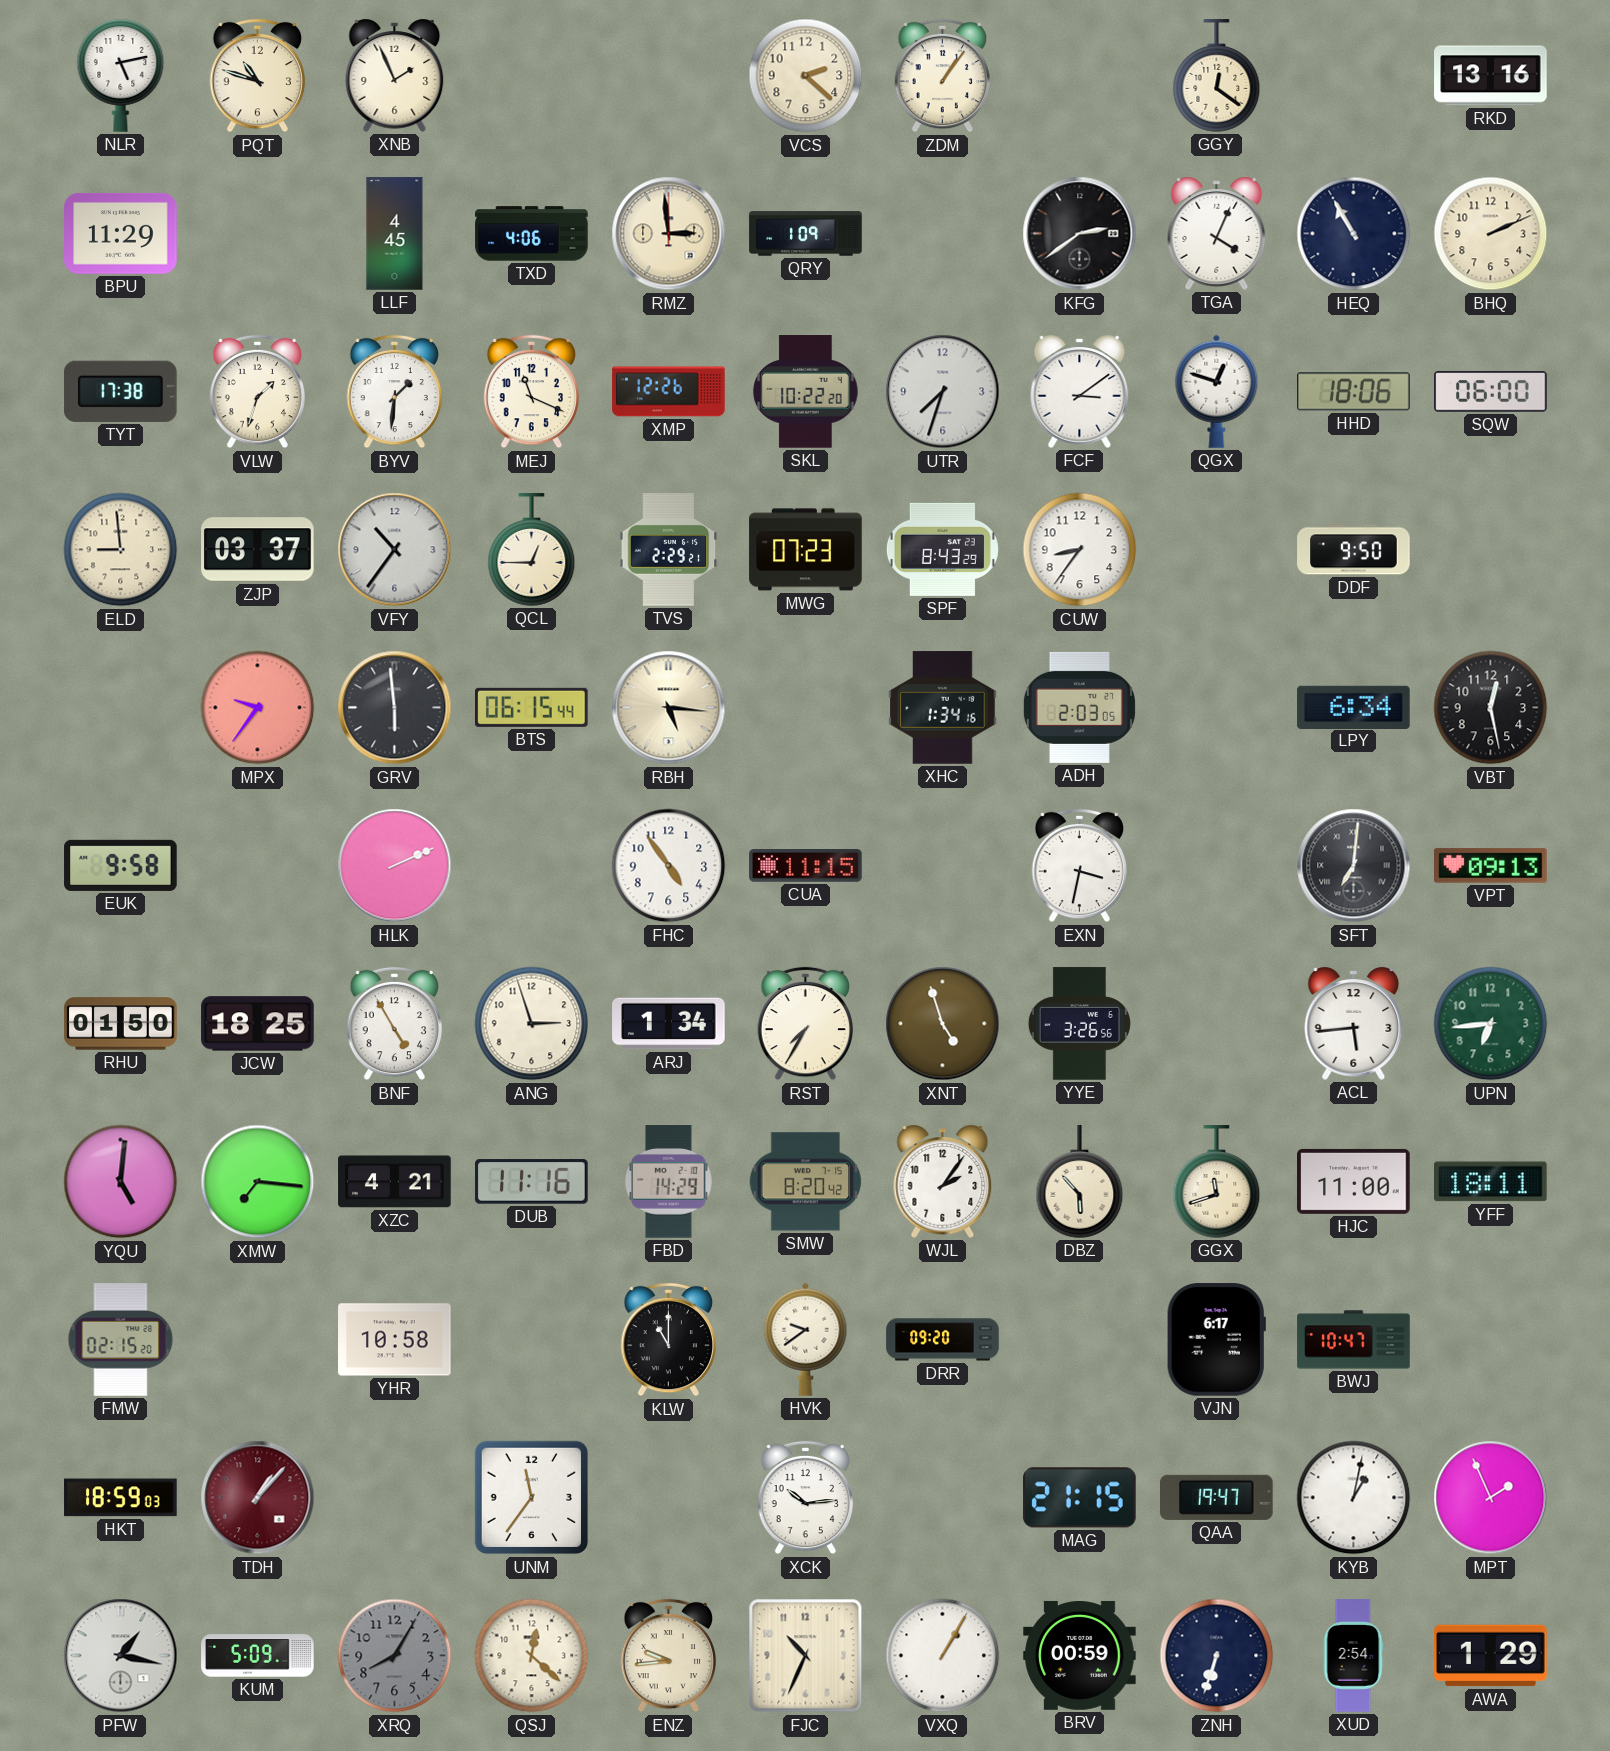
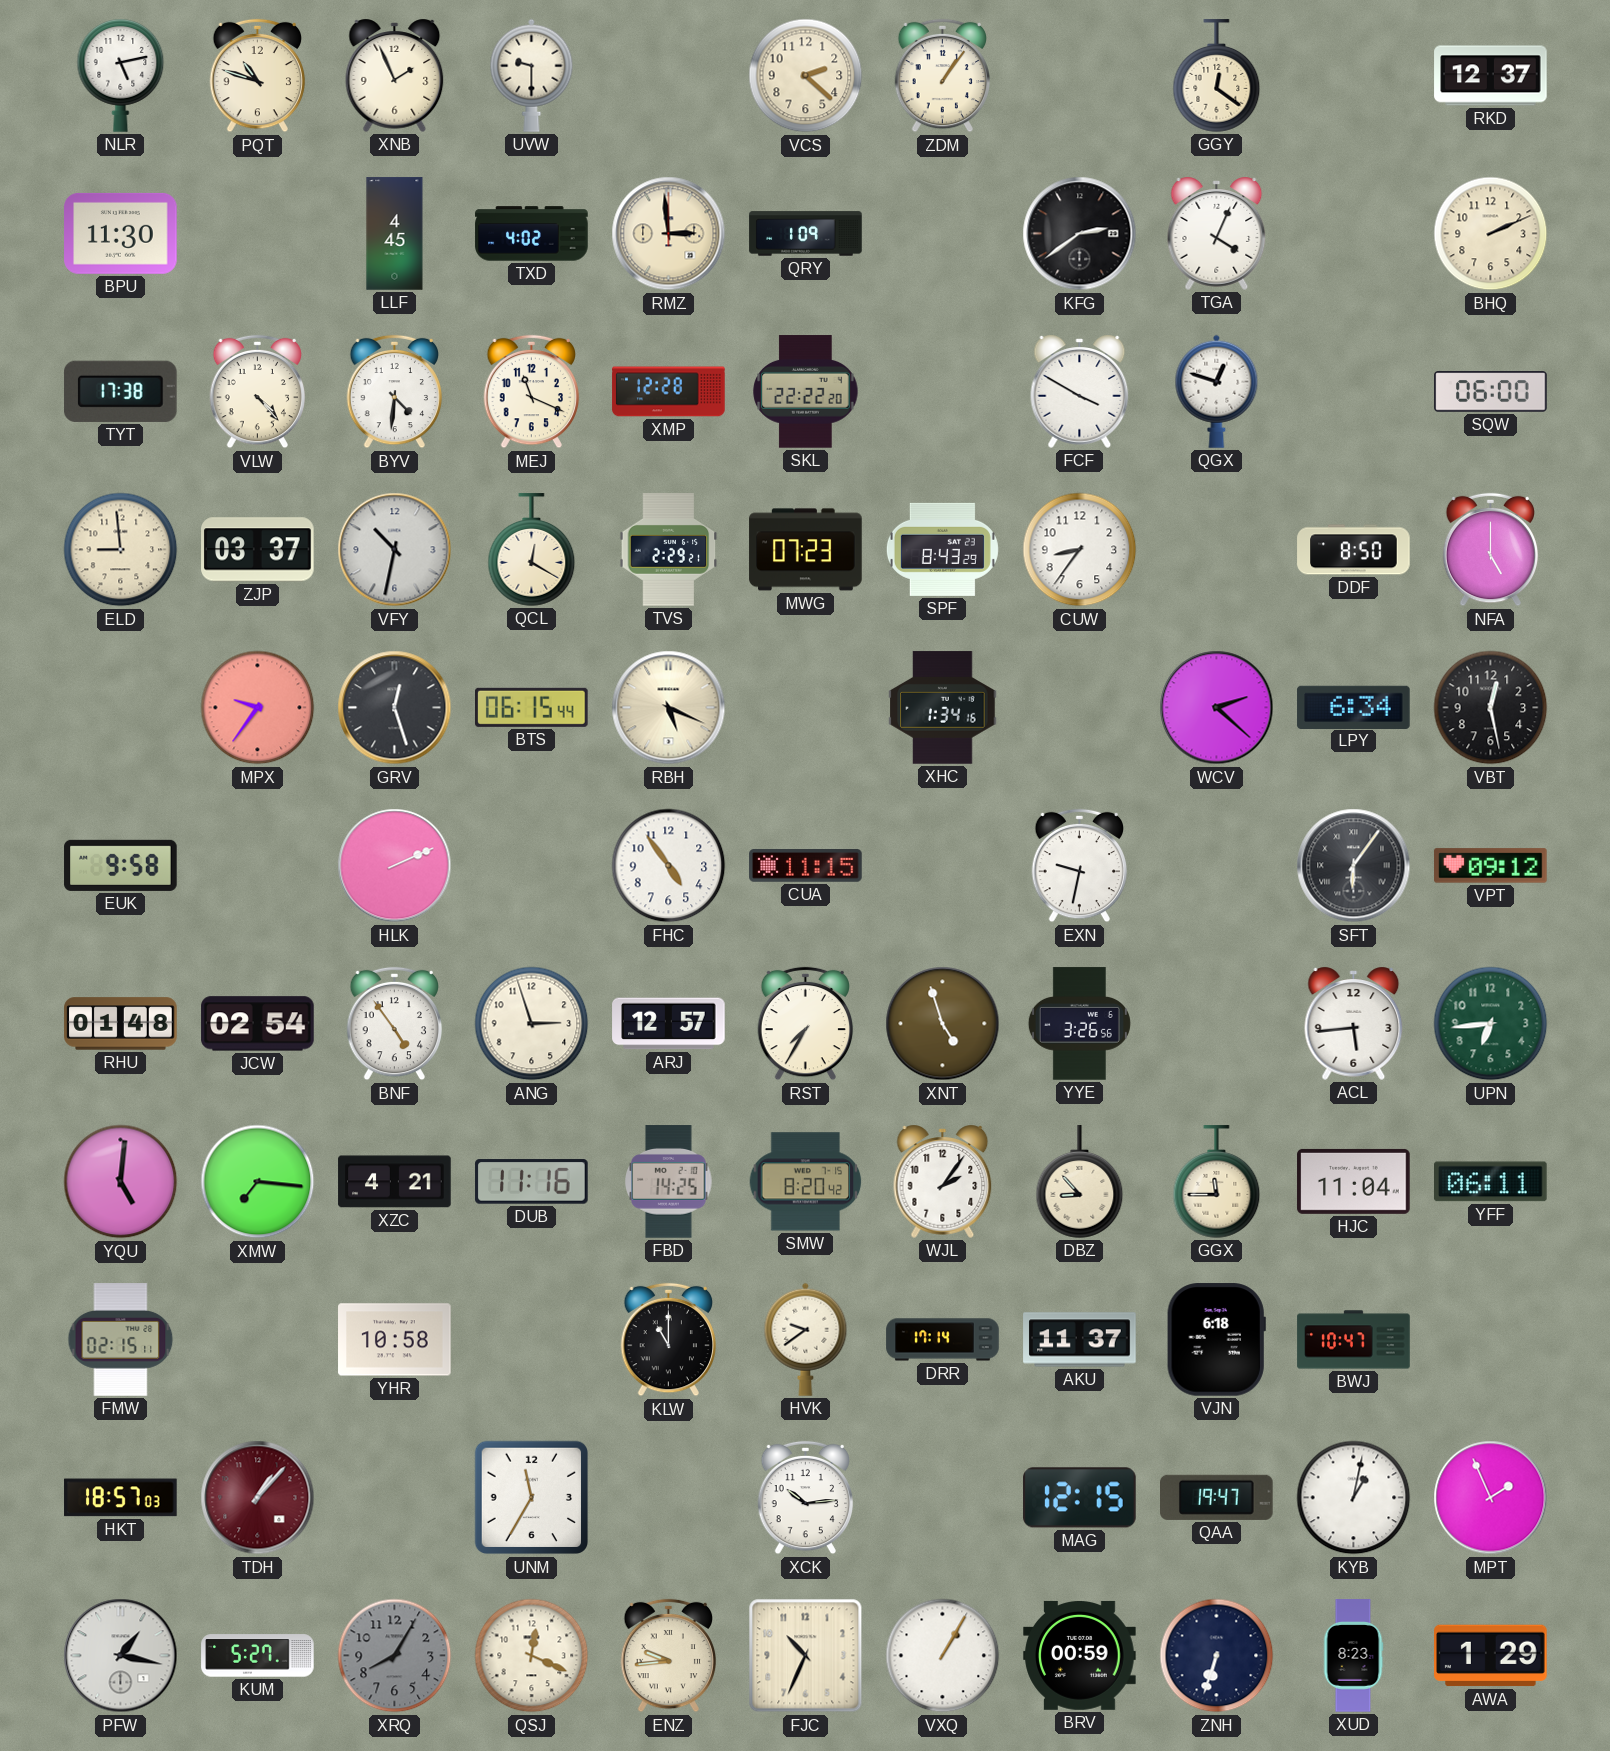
UVW: none -> 9:30
RKD: 13:16 -> 12:37
BPU: 11:29 -> 11:30
TXD: 4:06 -> 4:02
HEQ: 10:55 -> none
VLW: 1:33 -> 4:23
BYV: 1:31 -> 4:31
XMP: 12:26 -> 12:28
SKL: 10:22 -> 22:22
UTR: 7:33 -> none
FCF: 3:09 -> 3:50
HHD: 18:06 -> none
VFY: 10:36 -> 10:32
QCL: 12:45 -> 12:20
DDF: 9:50 -> 8:50
NFA: none -> 5:00
GRV: 5:59 -> 12:27
RBH: 5:16 -> 5:19
ADH: 2:03 -> none
WCV: none -> 2:22
EXN: 3:32 -> 9:32
SFT: 7:01 -> 6:06
VPT: 09:13 -> 09:12
RHU: 01:50 -> 01:48
JCW: 18:25 -> 02:54
BNF: 4:55 -> 4:54
ARJ: 1:34 -> 12:57
FBD: 14:29 -> 14:25
DBZ: 5:53 -> 8:53
GGX: 11:42 -> 11:45
HJC: 11:00 -> 11:04
YFF: 18:11 -> 06:11
FMW: 02:15:20 -> 02:15:11
DRR: 09:20 -> 17:14
AKU: none -> 11:37
VJN: 6:17 -> 6:18
HKT: 18:59 -> 18:57
UNM: 11:36 -> 11:35
MAG: 21:15 -> 12:15
KUM: 5:09 -> 5:27
QSJ: 12:22 -> 12:19
XUD: 2:54 -> 8:23
